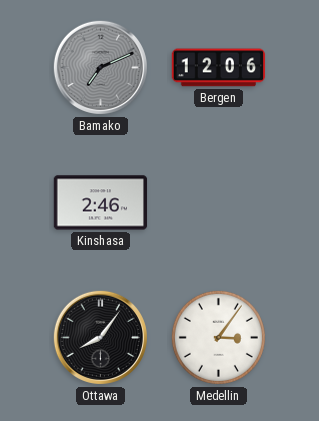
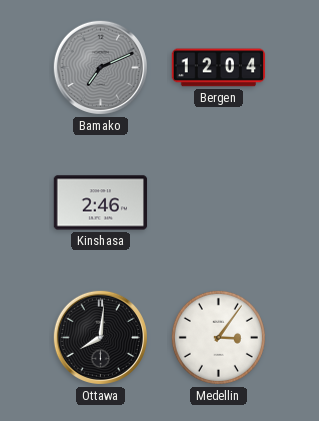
Bergen: 12:06 -> 12:04
Ottawa: 8:06 -> 8:01
